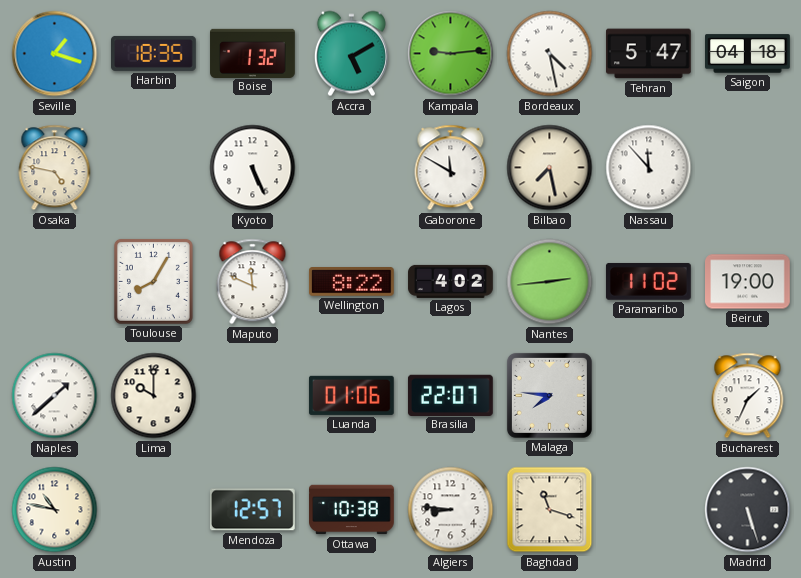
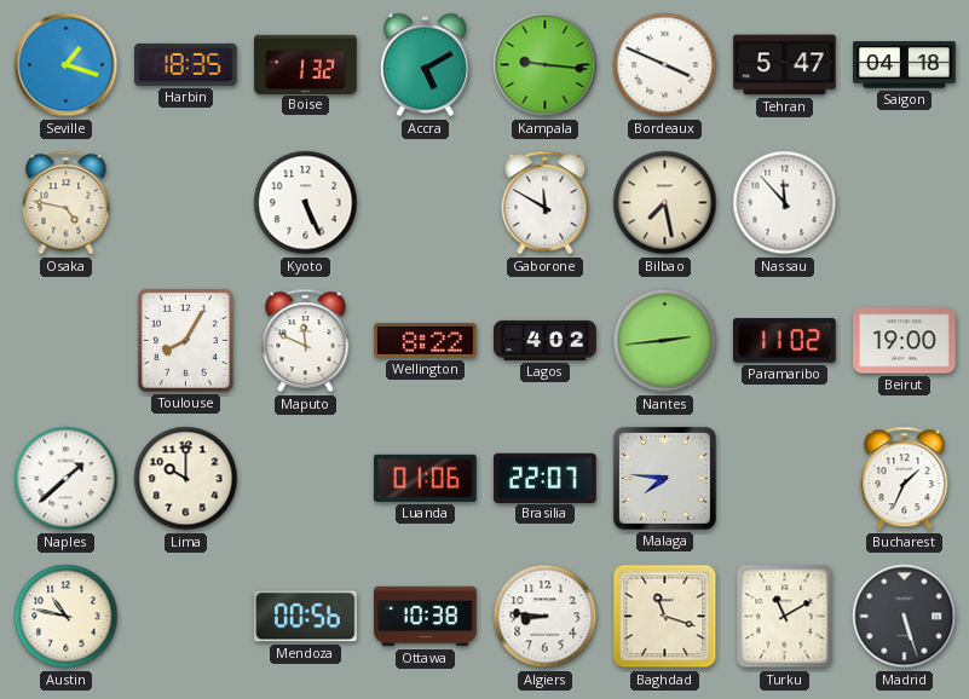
Kampala: 9:14 -> 9:16
Bordeaux: 4:28 -> 3:49
Mendoza: 12:57 -> 00:56
Turku: none -> 11:10
